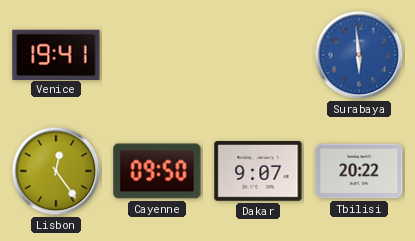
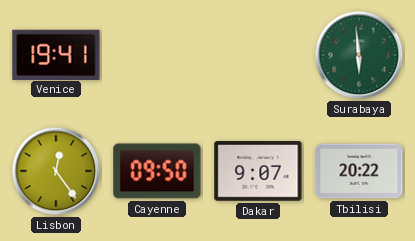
Surabaya dial: blue -> green
